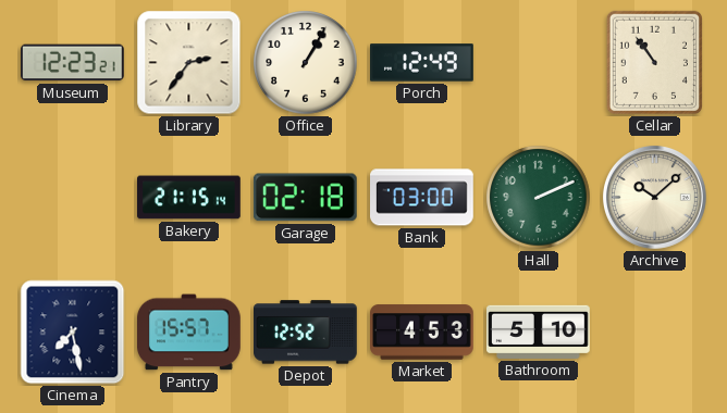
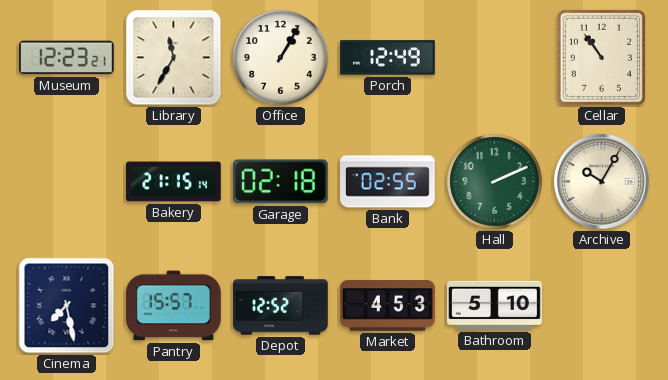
Library: 2:36 -> 11:35
Bank: 03:00 -> 02:55
Archive: 10:08 -> 10:05
